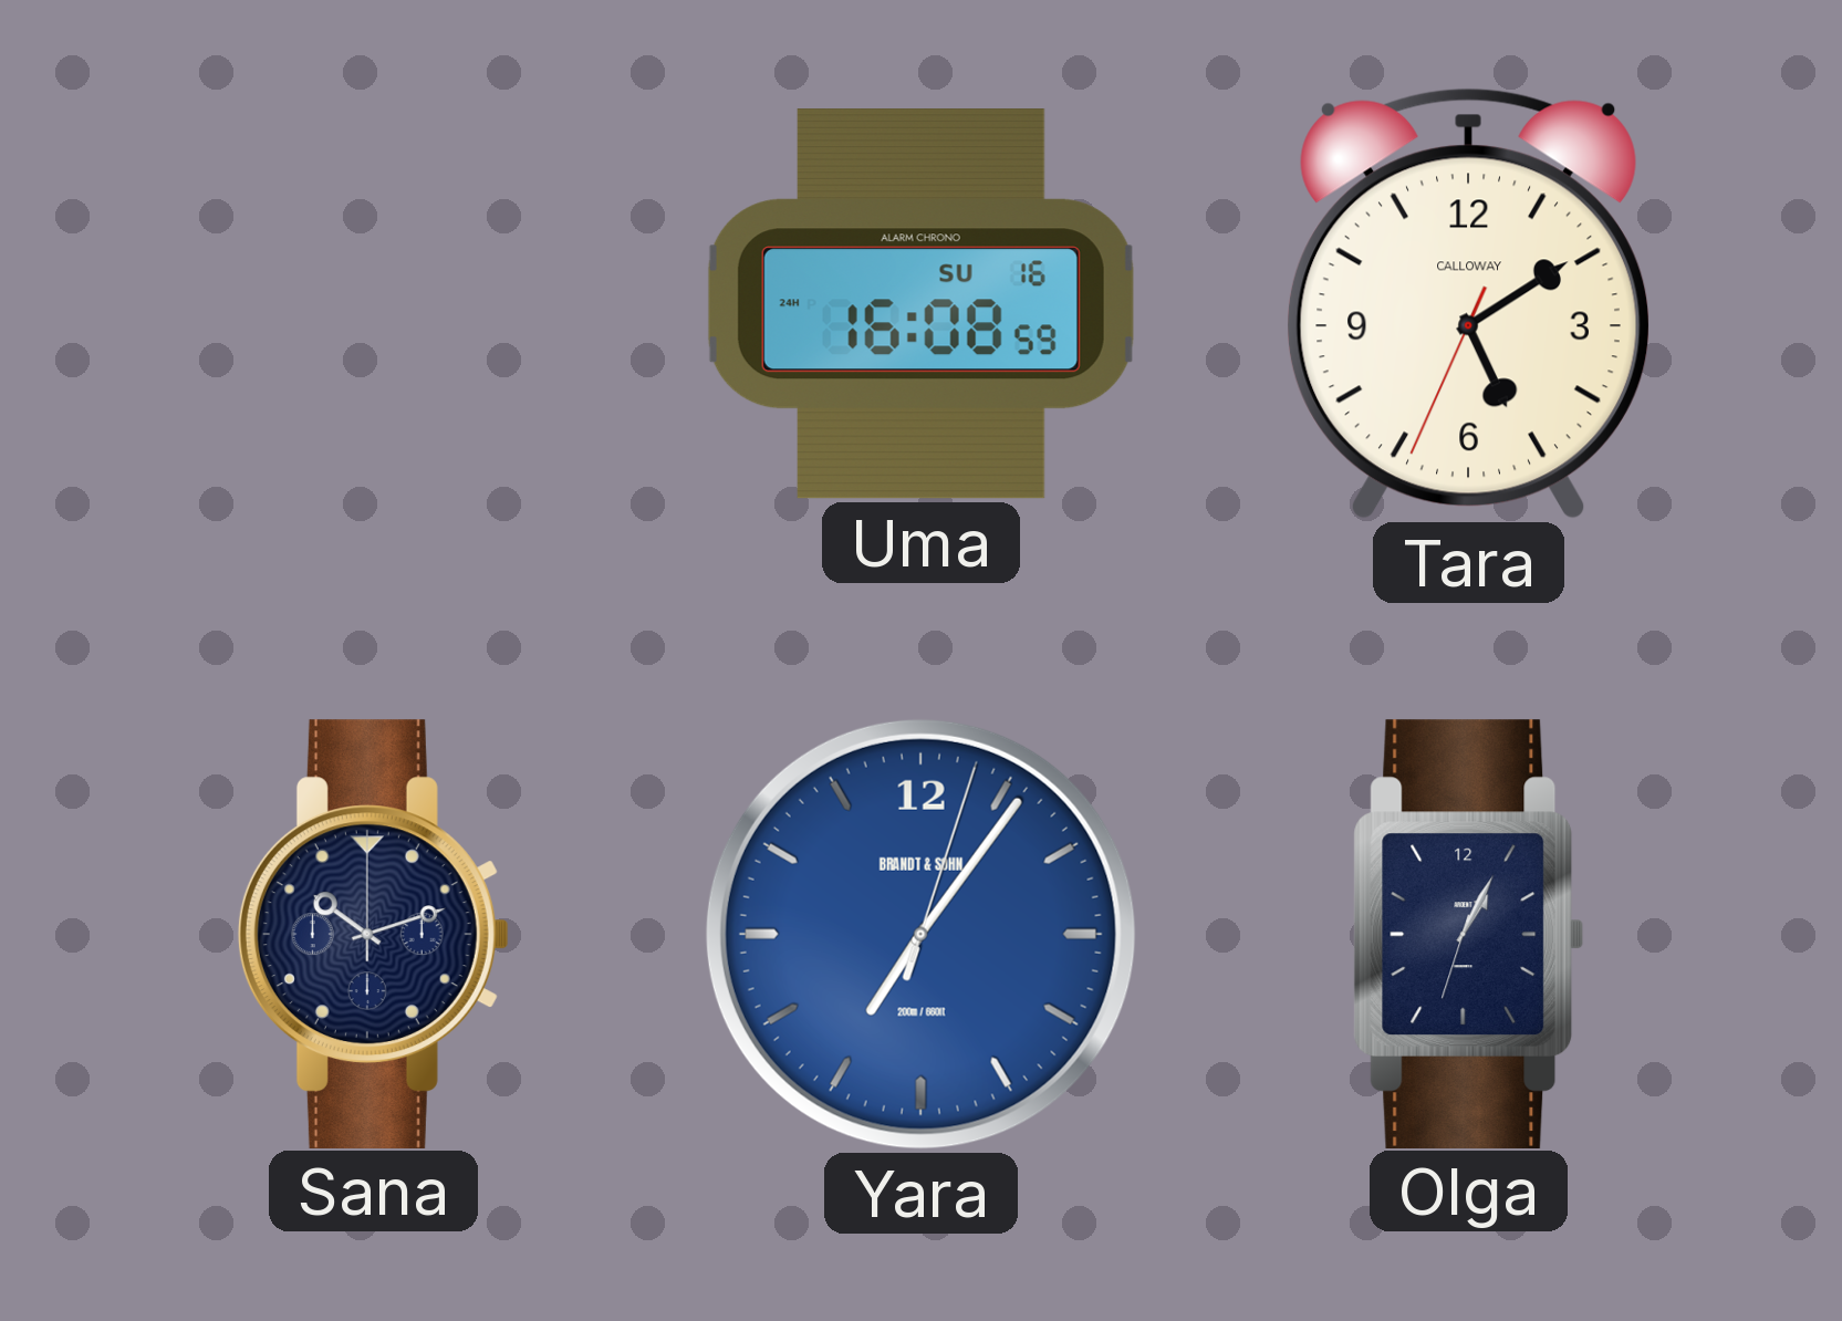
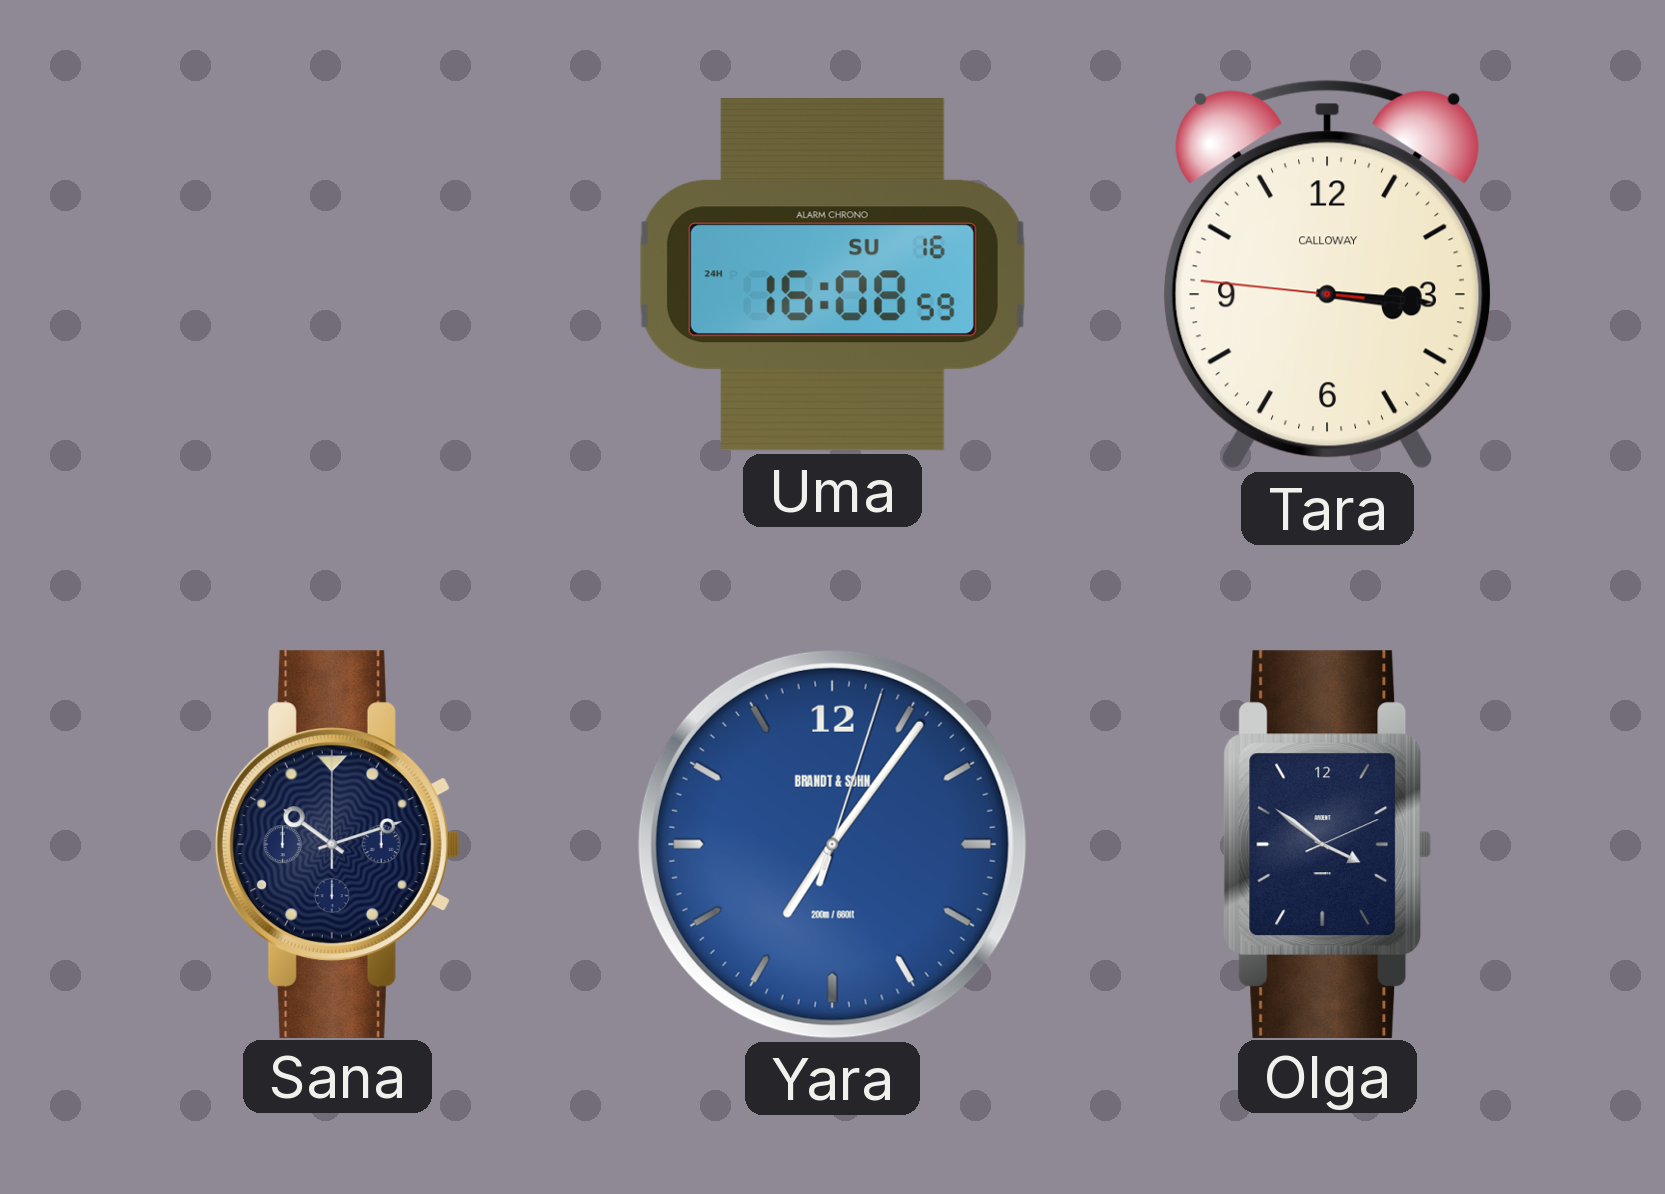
Tara: 5:09 -> 3:15
Olga: 1:04 -> 3:51
